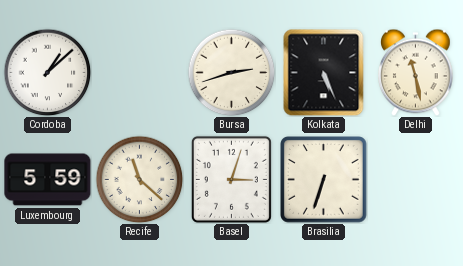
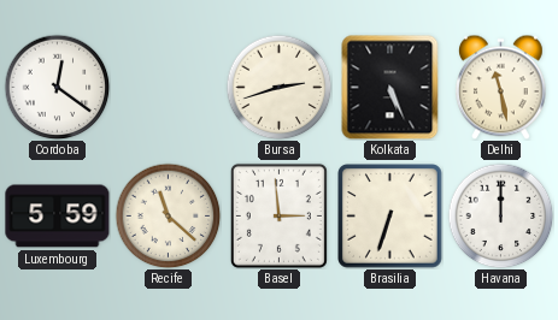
Cordoba: 1:08 -> 12:21
Basel: 3:03 -> 2:59
Havana: none -> 12:00
